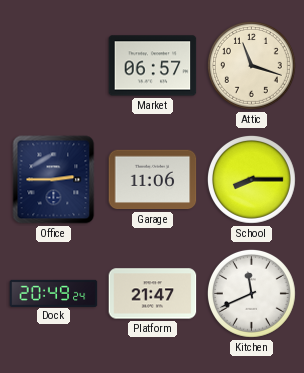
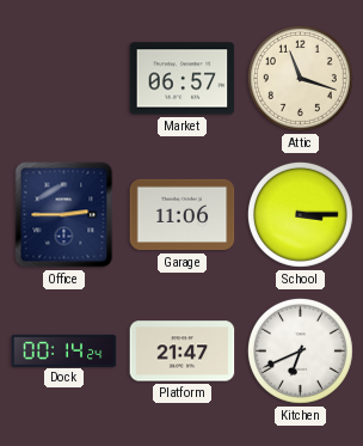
School: 8:15 -> 3:15
Dock: 20:49 -> 00:14
Kitchen: 11:41 -> 6:41
